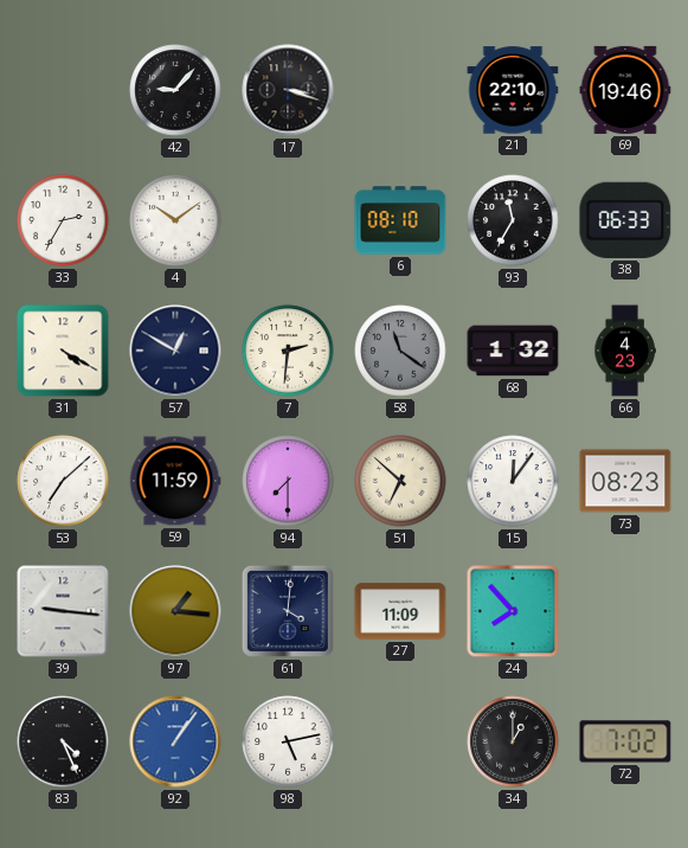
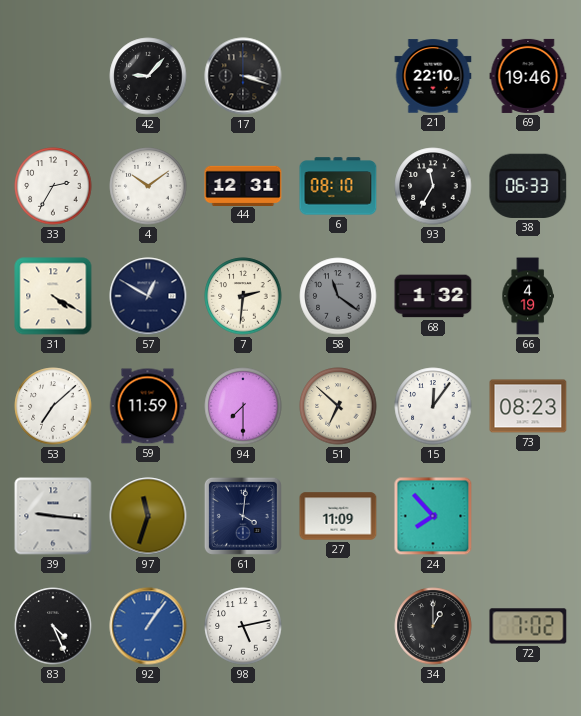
44: none -> 12:31
66: 4:23 -> 4:19
97: 1:16 -> 11:33
